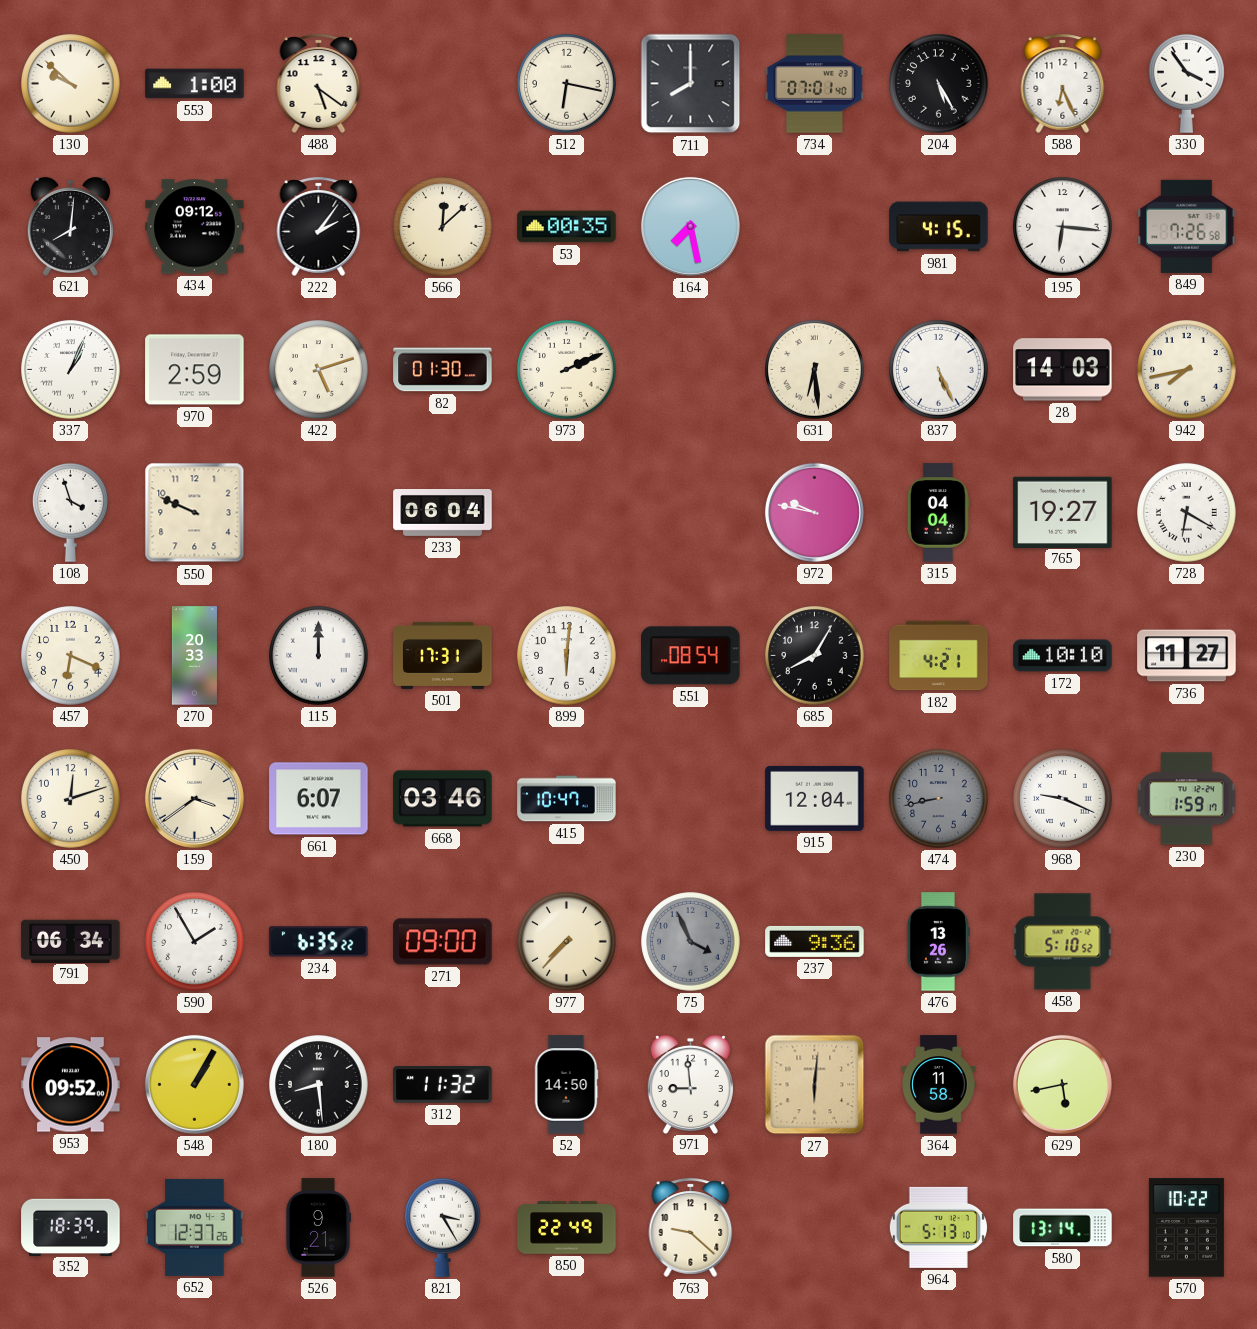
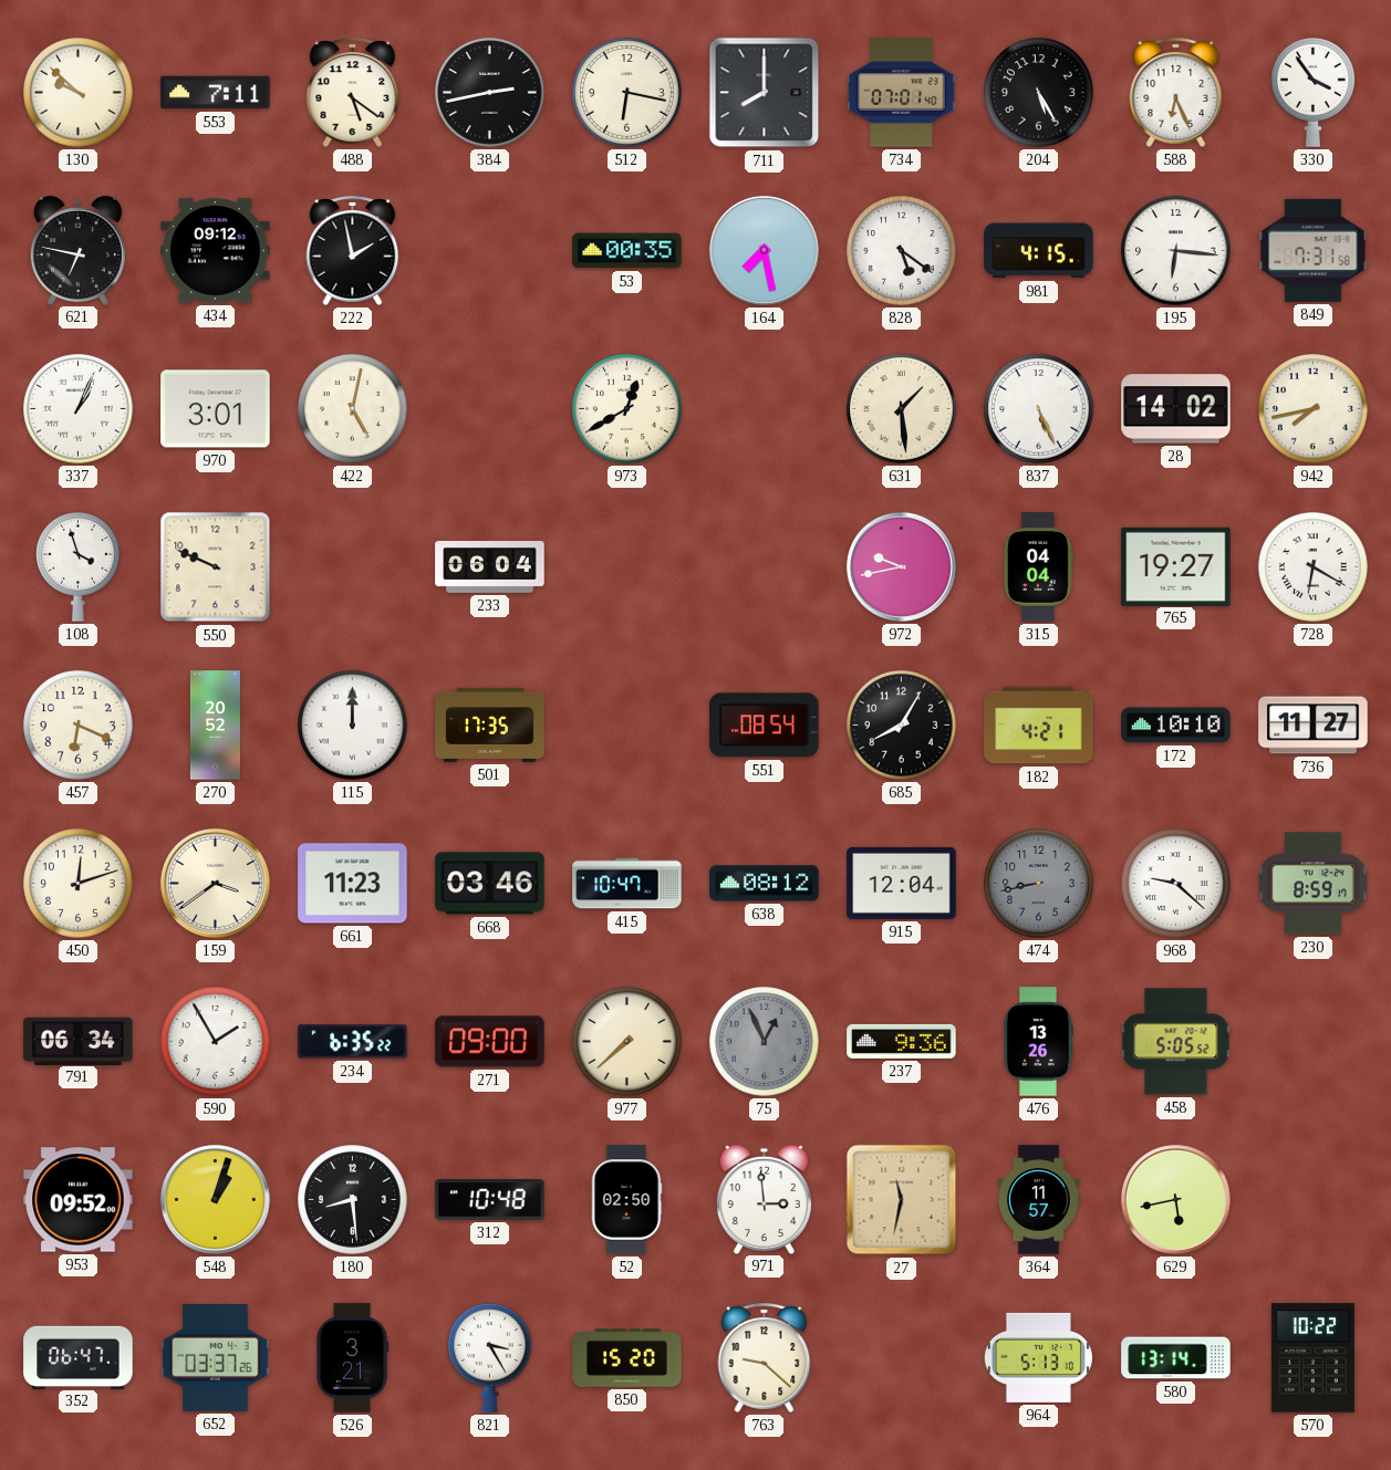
553: 1:00 -> 7:11
384: none -> 2:43
621: 8:01 -> 6:47
222: 2:06 -> 1:58
566: 12:08 -> none
828: none -> 5:21
849: 7:26 -> 7:31
970: 2:59 -> 3:01
422: 5:12 -> 5:02
82: 01:30 -> none
973: 2:11 -> 12:40
631: 6:29 -> 1:29
28: 14:03 -> 14:02
972: 9:47 -> 9:43
270: 20:33 -> 20:52
501: 17:31 -> 17:35
899: 6:01 -> none
661: 6:07 -> 11:23
638: none -> 08:12
968: 9:19 -> 9:22
230: 1:59 -> 8:59
977: 7:37 -> 7:38
75: 3:56 -> 12:56
458: 5:10 -> 5:05
548: 1:05 -> 1:03
312: 11:32 -> 10:48
52: 14:50 -> 02:50
971: 8:59 -> 2:59
27: 6:01 -> 11:32
364: 11:58 -> 11:57
352: 18:39 -> 06:47
652: 12:37 -> 03:37
526: 9:21 -> 3:21
850: 22:49 -> 15:20
